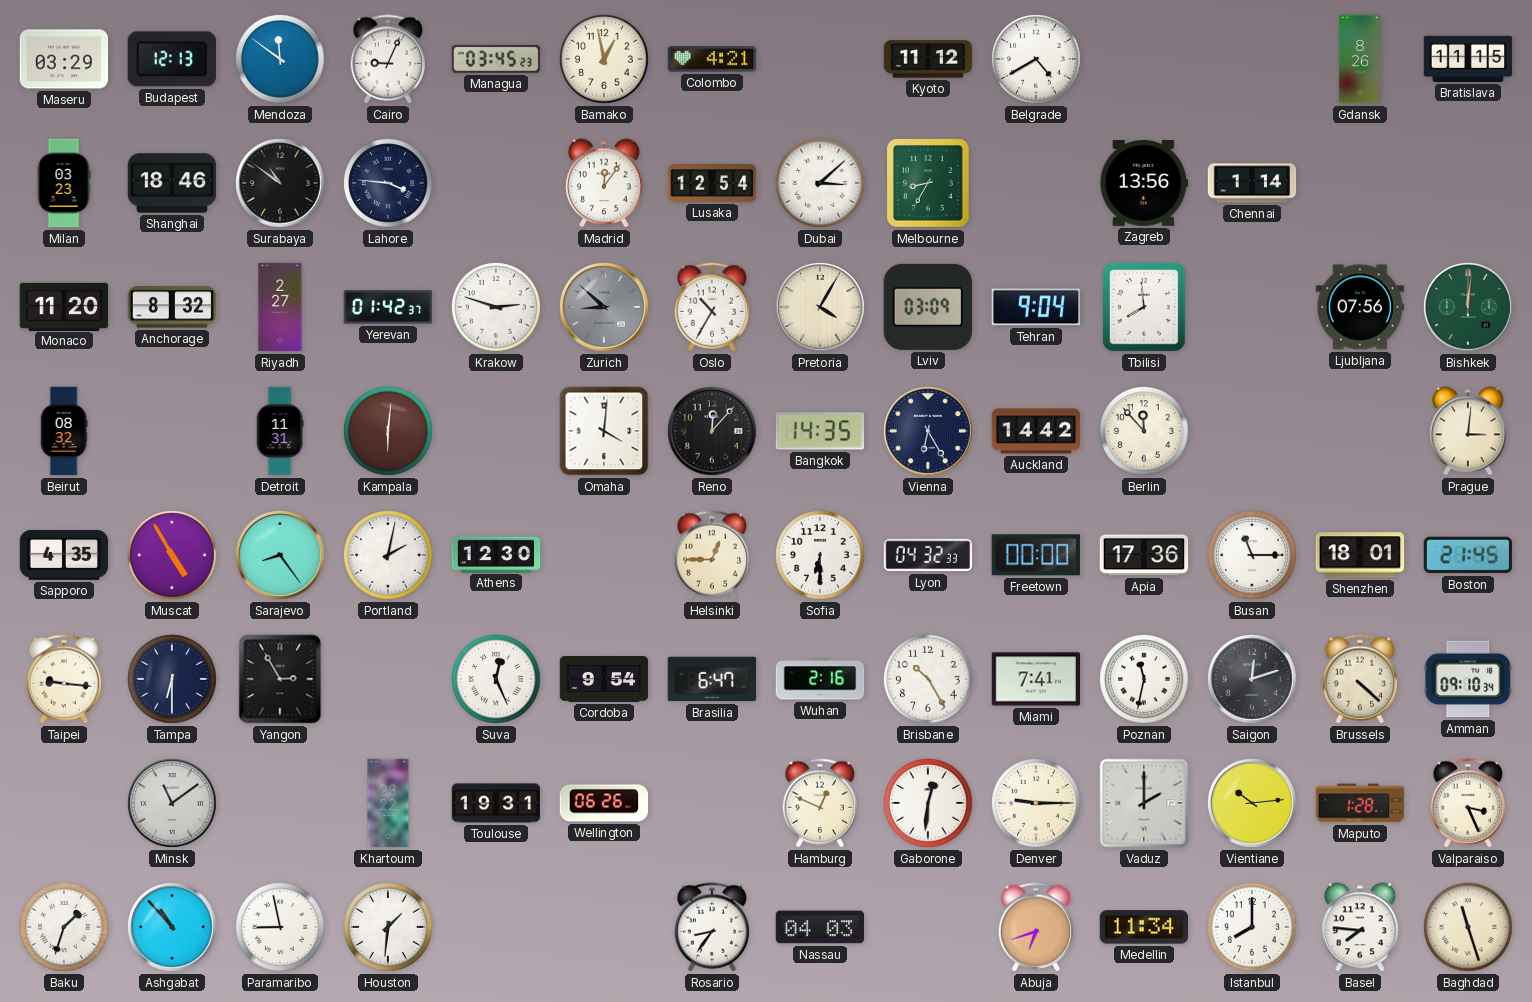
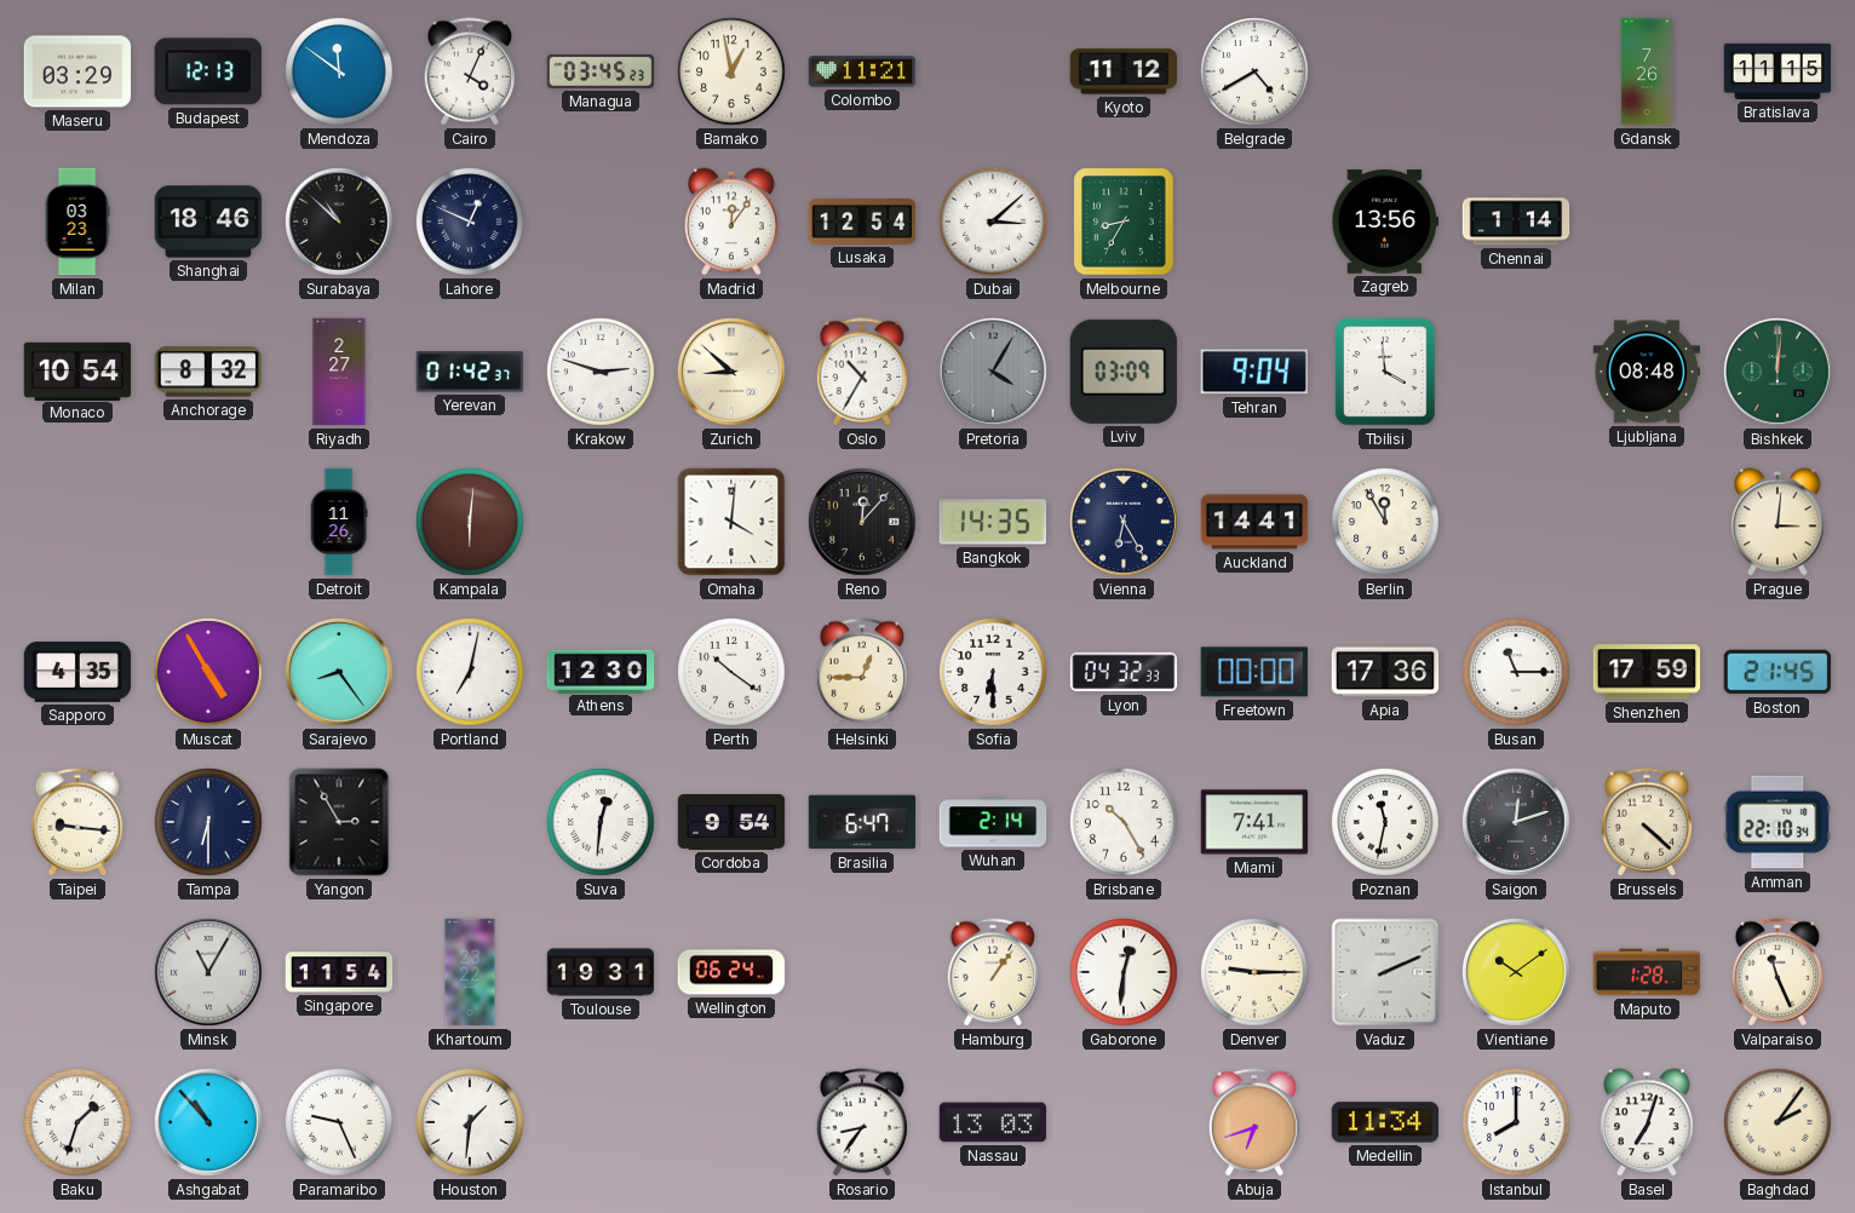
Cairo: 9:04 -> 4:04
Colombo: 4:21 -> 11:21
Gdansk: 8:26 -> 7:26
Surabaya: 10:51 -> 10:52
Lahore: 3:46 -> 12:49
Monaco: 11:20 -> 10:54
Zurich dial: grey -> cream
Pretoria dial: cream -> grey
Tbilisi: 7:59 -> 3:59
Ljubljana: 07:56 -> 08:48
Beirut: 08:32 -> none
Detroit: 11:31 -> 11:26
Auckland: 14:42 -> 14:41
Berlin: 11:53 -> 11:55
Portland: 2:02 -> 7:02
Perth: none -> 10:21
Shenzhen: 18:01 -> 17:59
Suva: 12:26 -> 12:31
Wuhan: 2:16 -> 2:14
Amman: 09:10 -> 22:10
Minsk: 11:09 -> 11:05
Singapore: none -> 11:54
Wellington: 06:26 -> 06:24
Hamburg: 12:49 -> 1:06
Vaduz: 2:00 -> 2:11
Vientiane: 10:14 -> 10:09
Valparaiso: 3:26 -> 11:26
Paramaribo: 8:58 -> 9:26
Nassau: 04:03 -> 13:03
Basel: 7:46 -> 7:03
Baghdad: 11:27 -> 2:06
